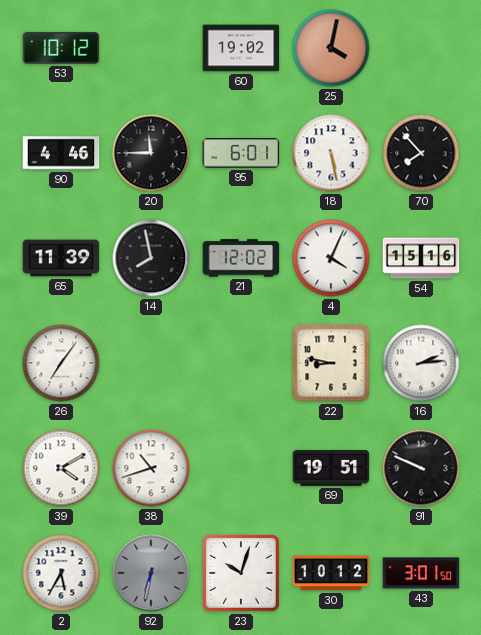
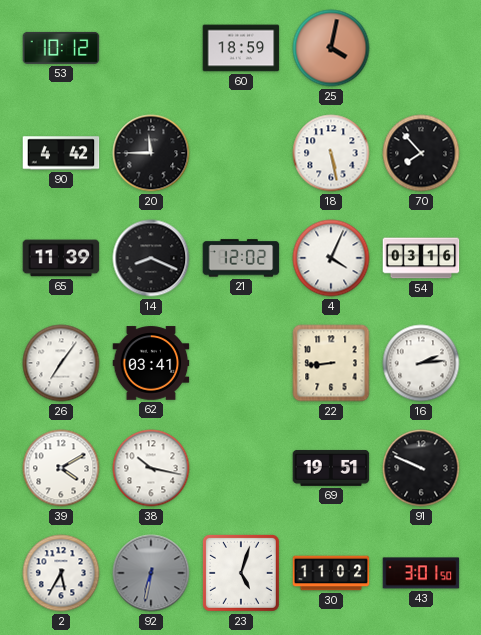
60: 19:02 -> 18:59
90: 4:46 -> 4:42
95: 6:01 -> none
14: 7:58 -> 8:19
54: 15:16 -> 03:16
62: none -> 03:41
22: 8:47 -> 8:44
38: 10:42 -> 10:17
23: 10:03 -> 5:03
30: 10:12 -> 11:02
